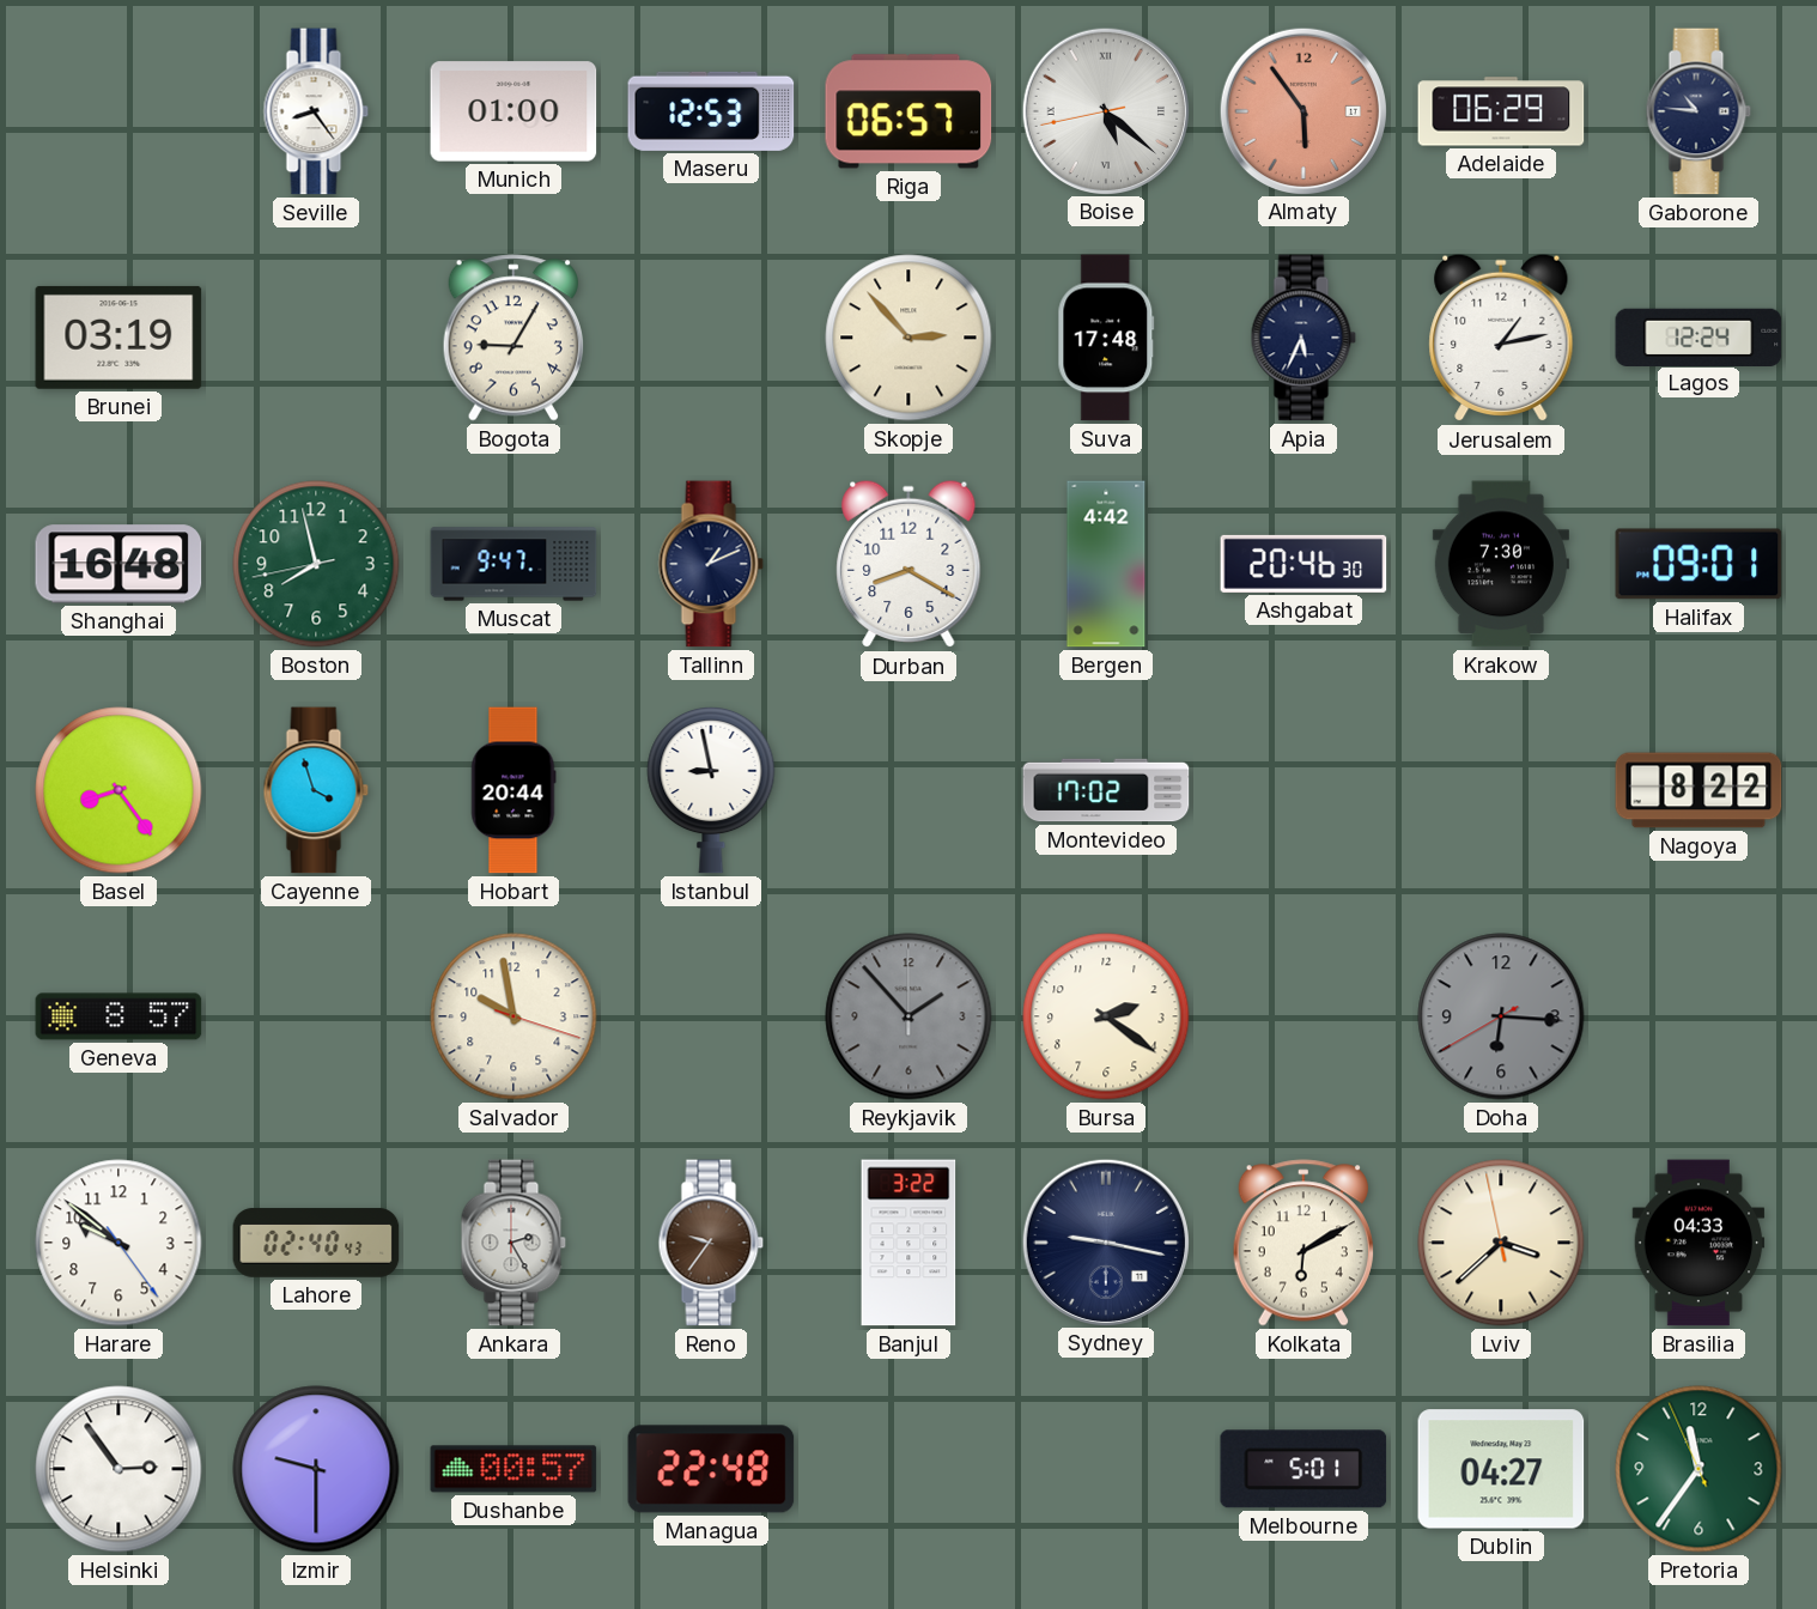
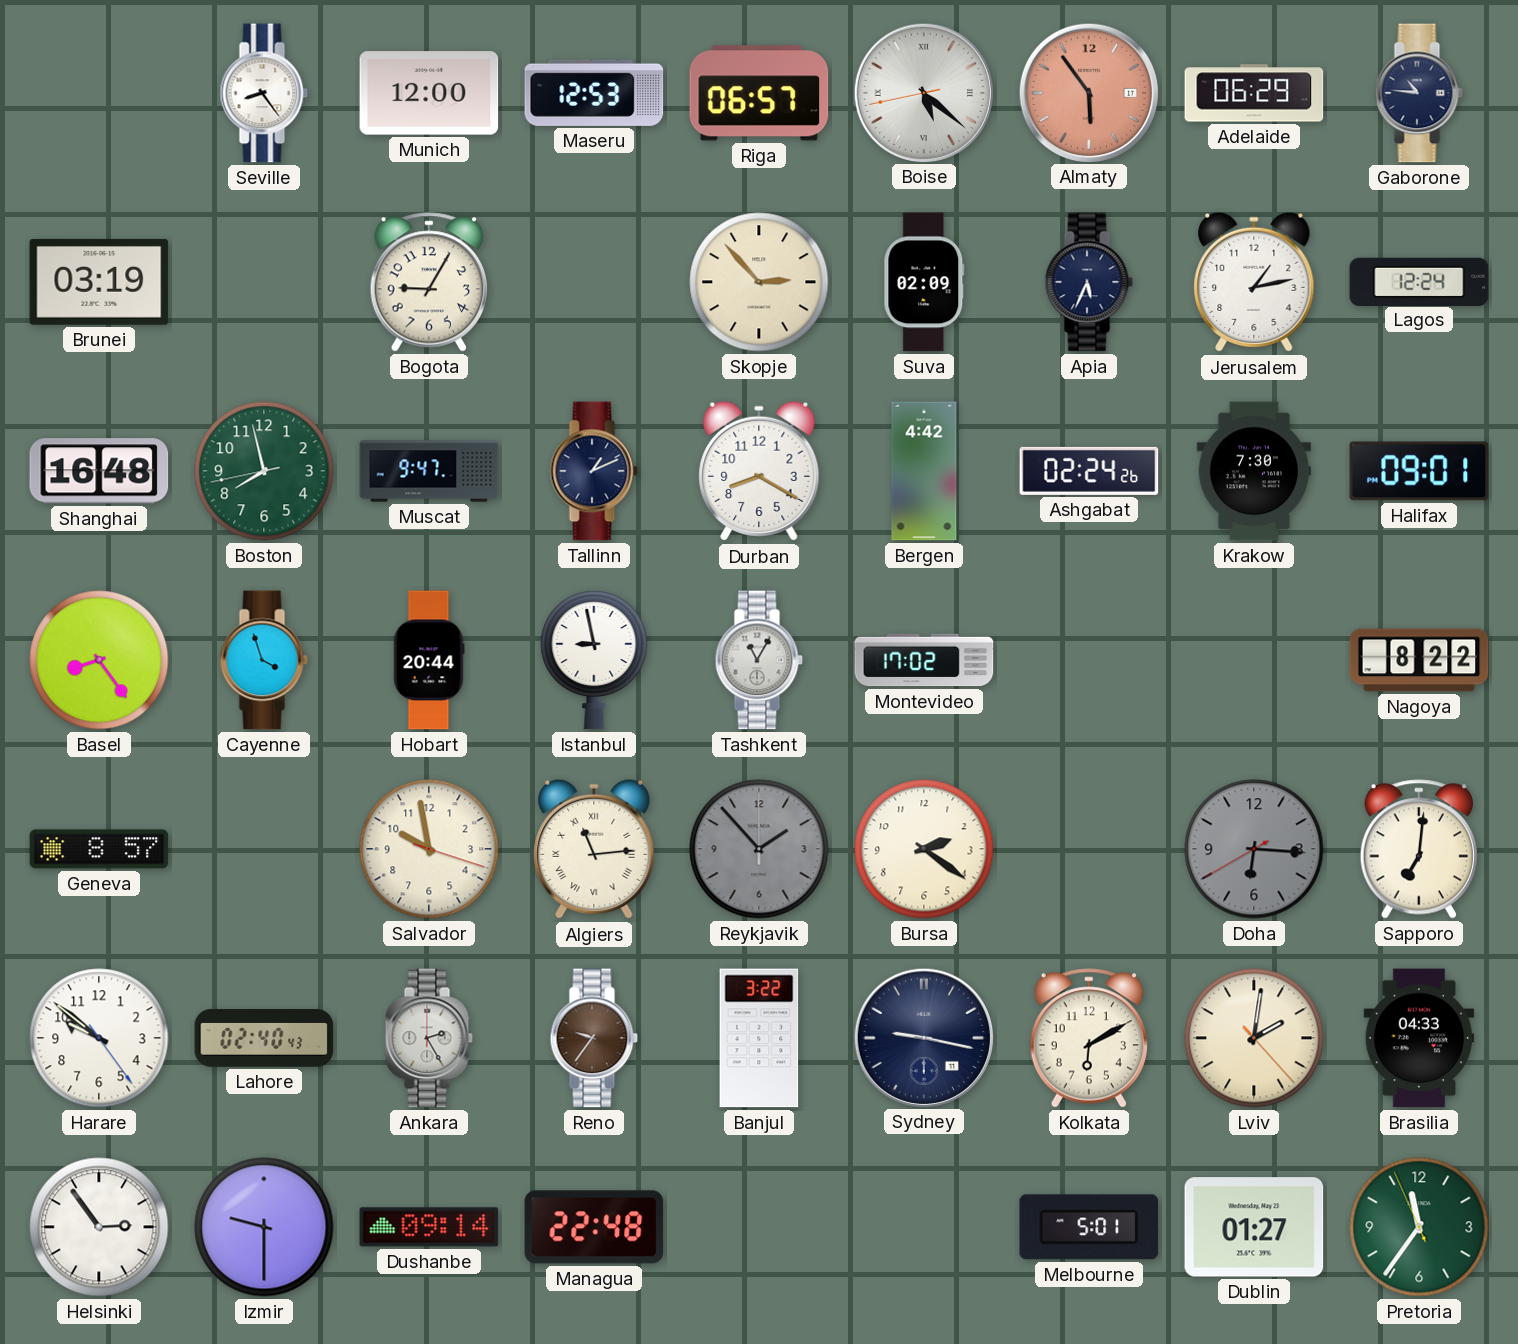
Munich: 01:00 -> 12:00
Suva: 17:48 -> 02:09
Ashgabat: 20:46 -> 02:24
Tashkent: none -> 11:05
Algiers: none -> 11:14
Sapporo: none -> 7:01
Lviv: 3:37 -> 2:01
Dushanbe: 00:57 -> 09:14
Dublin: 04:27 -> 01:27
